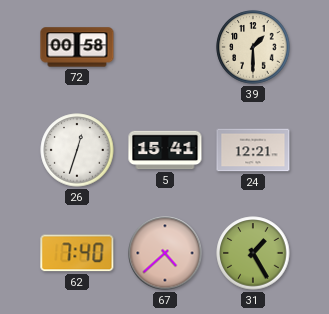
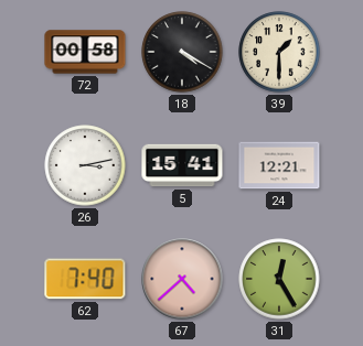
18: none -> 4:20
26: 12:33 -> 3:13
31: 1:25 -> 12:25
